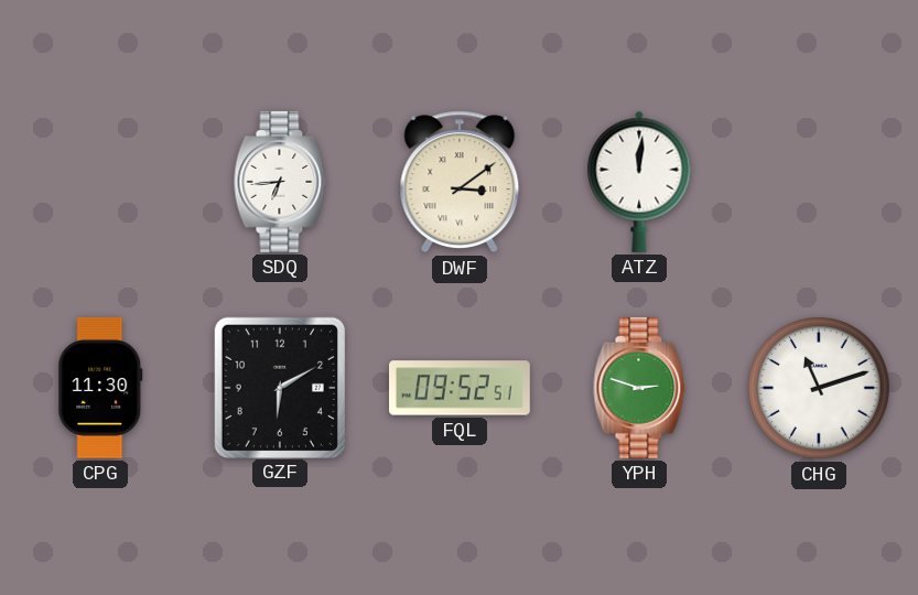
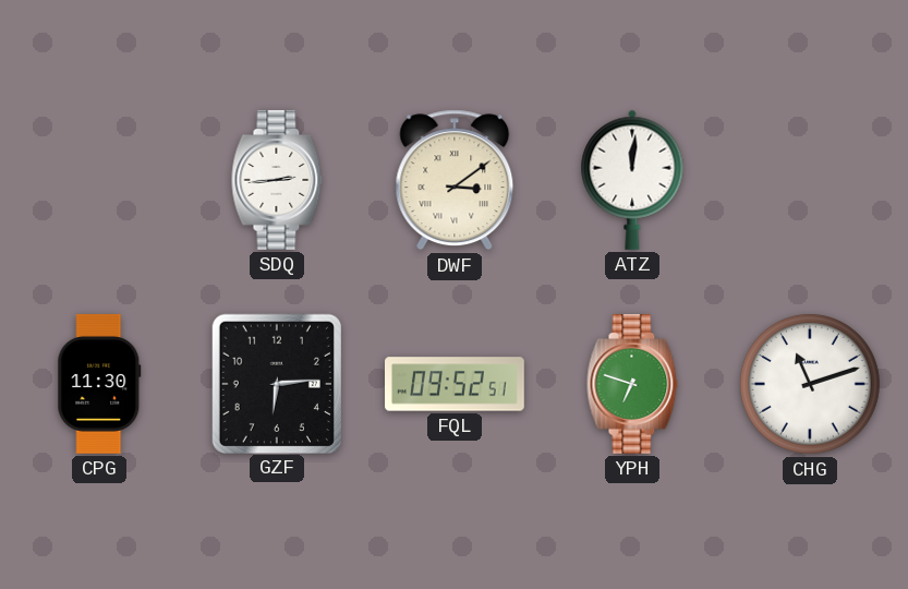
SDQ: 6:44 -> 2:44
GZF: 6:10 -> 6:14
YPH: 2:48 -> 6:48
